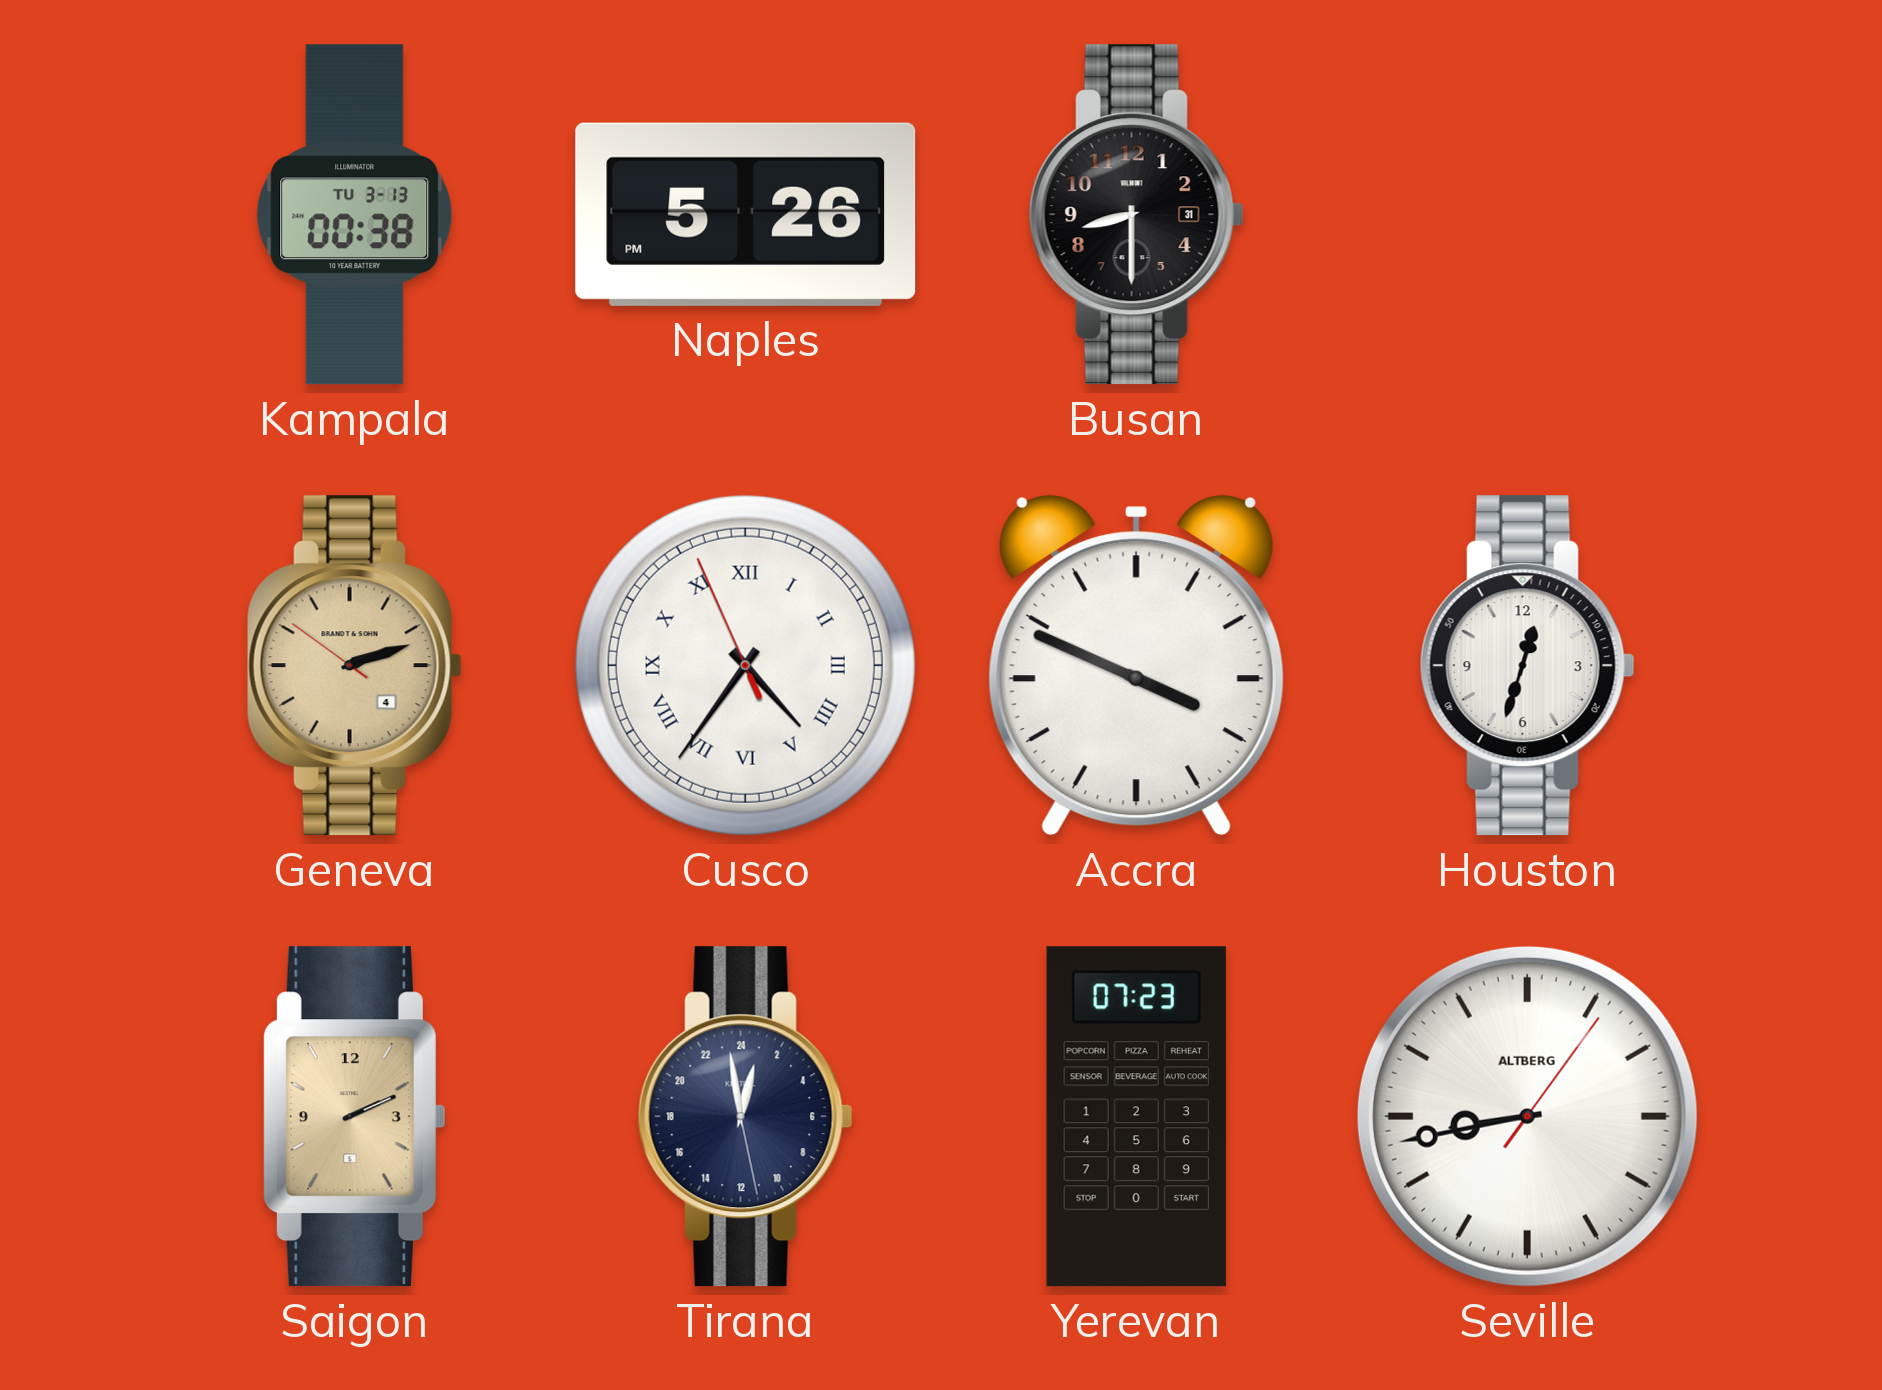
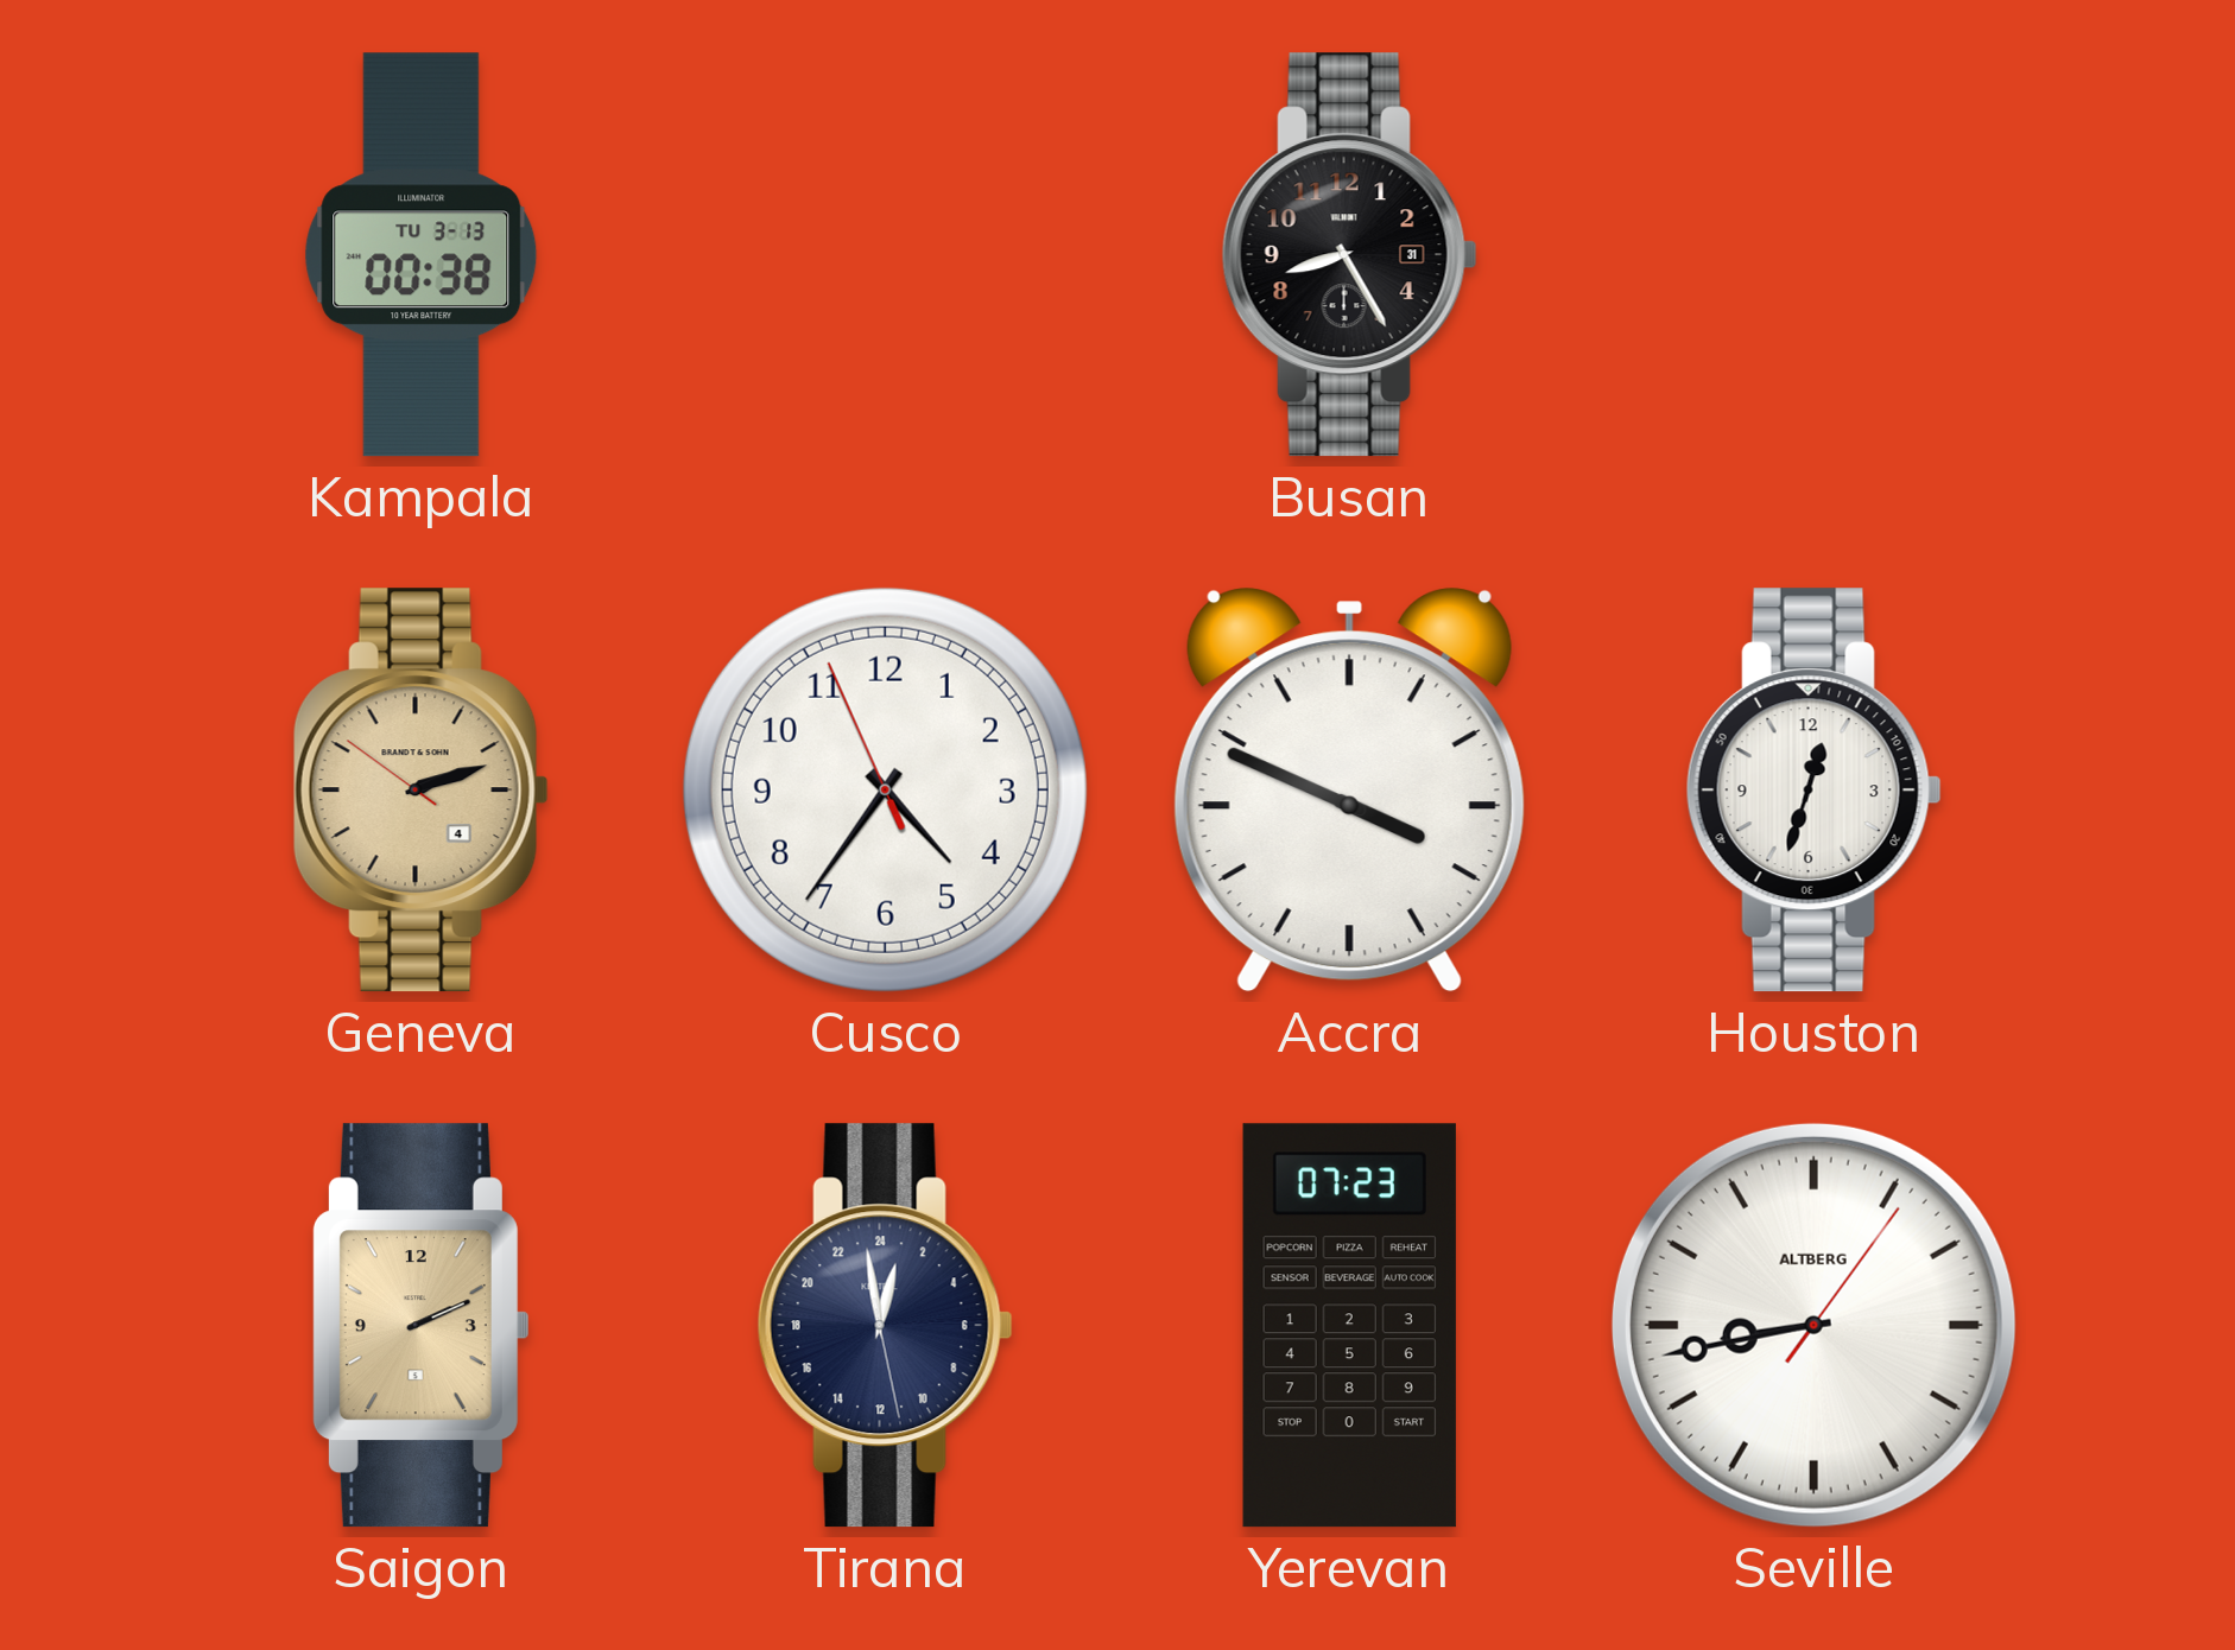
Naples: 5:26 -> none
Busan: 8:30 -> 8:25
Cusco numerals: Roman -> Arabic
